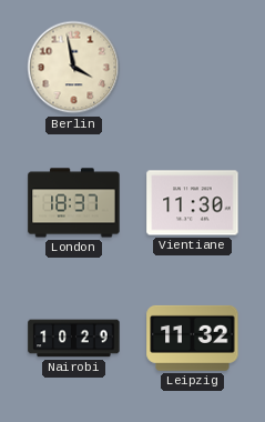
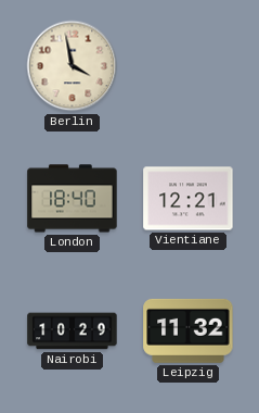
London: 18:37 -> 18:40
Vientiane: 11:30 -> 12:21
